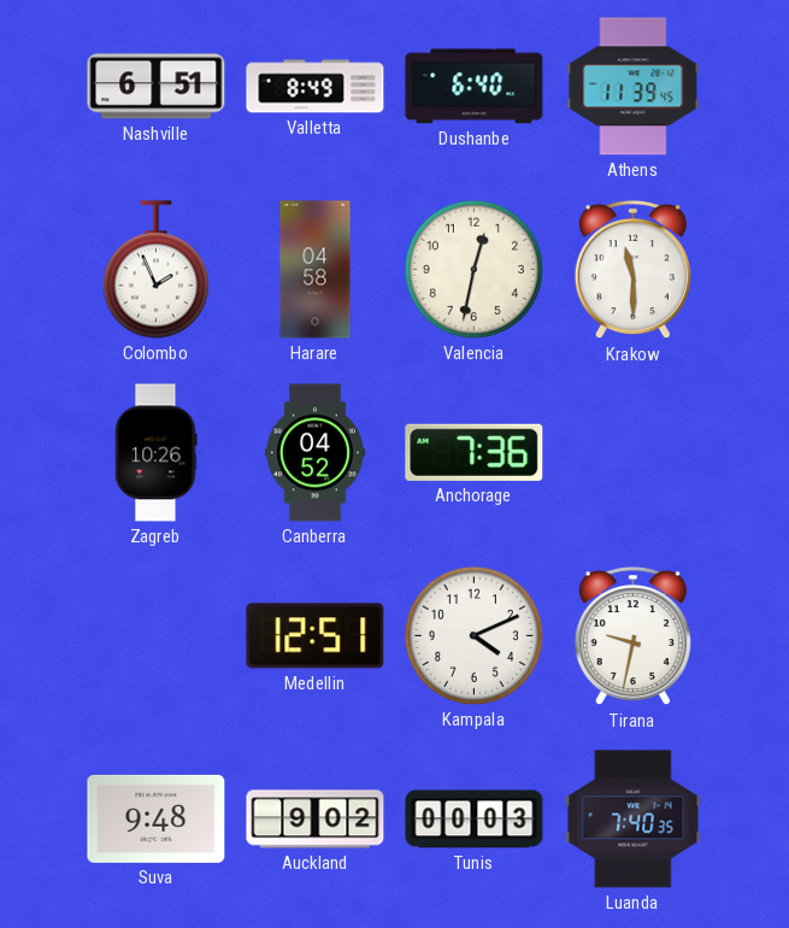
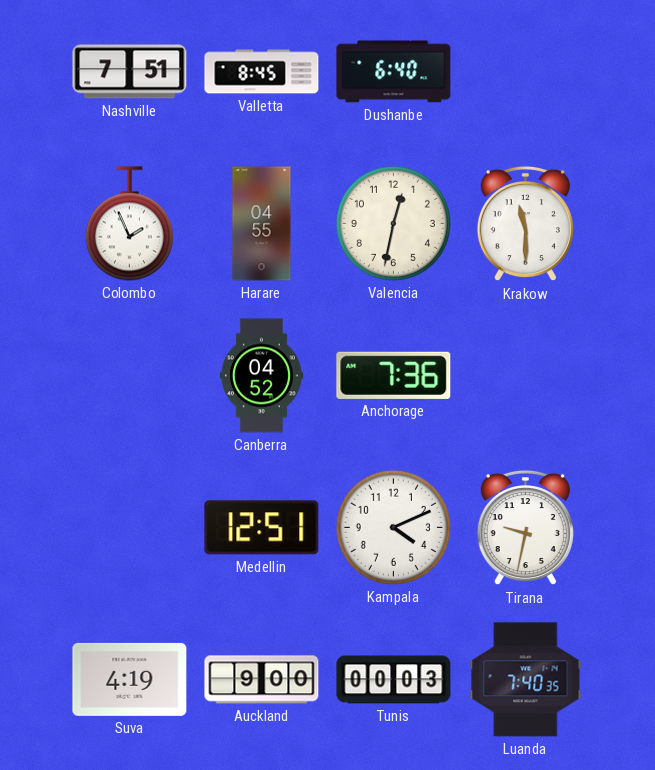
Nashville: 6:51 -> 7:51
Valletta: 8:49 -> 8:45
Athens: 11:39 -> none
Harare: 04:58 -> 04:55
Zagreb: 10:26 -> none
Suva: 9:48 -> 4:19
Auckland: 9:02 -> 9:00
